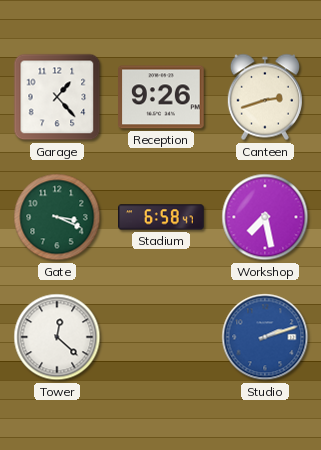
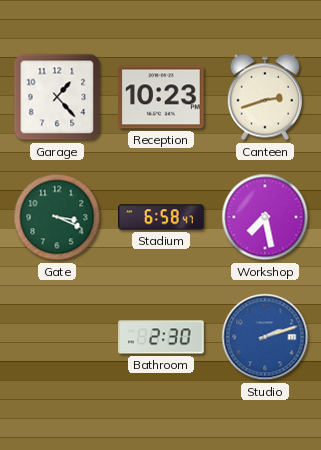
Reception: 9:26 -> 10:23
Tower: 12:22 -> none
Bathroom: none -> 2:30
